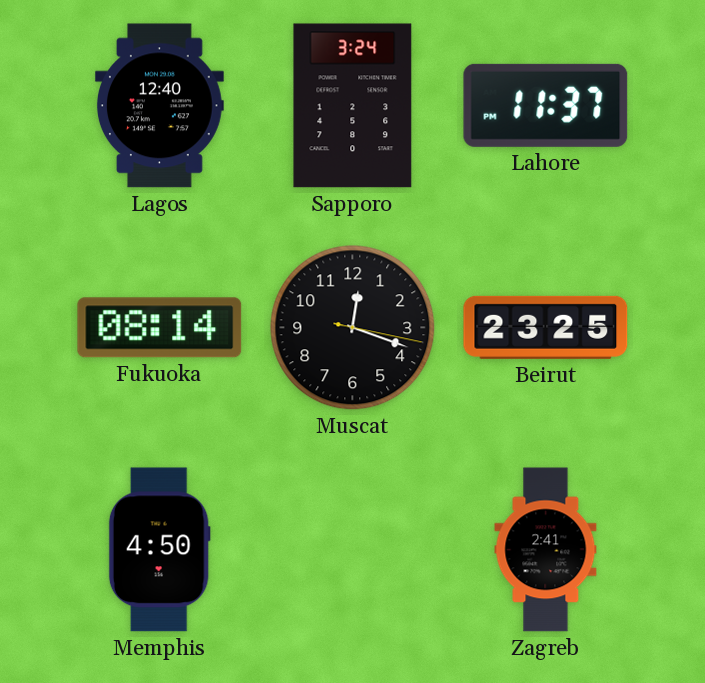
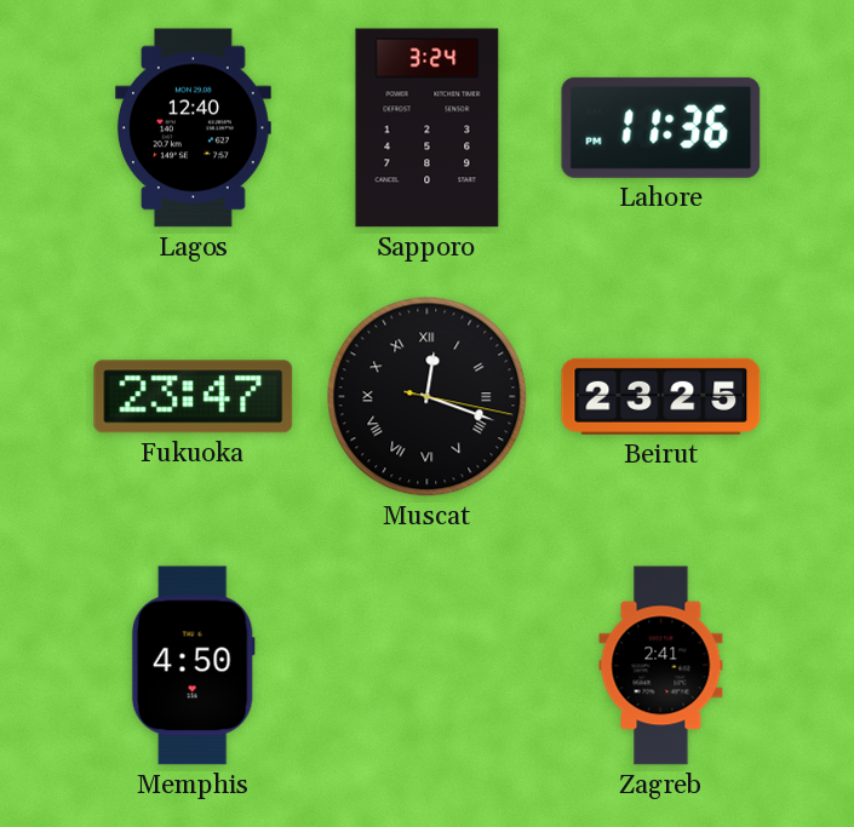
Lahore: 11:37 -> 11:36
Fukuoka: 08:14 -> 23:47
Muscat numerals: Arabic -> Roman
